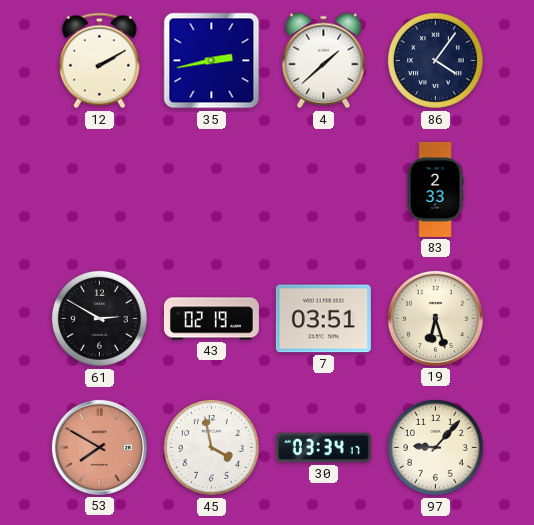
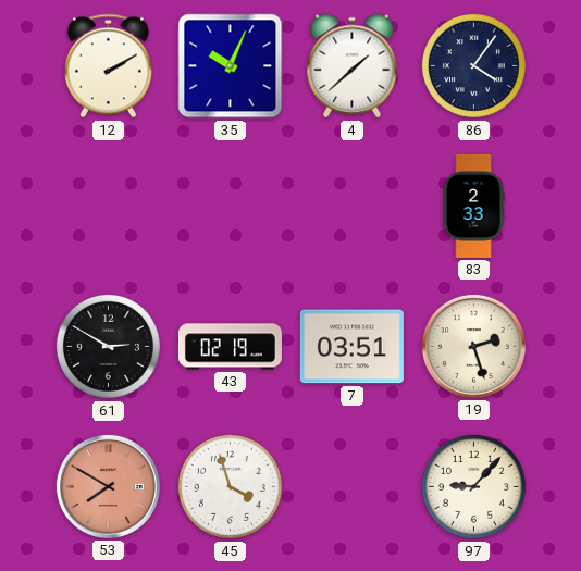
35: 2:43 -> 10:04
19: 6:27 -> 2:27
45: 3:58 -> 3:57
30: 03:34 -> none
